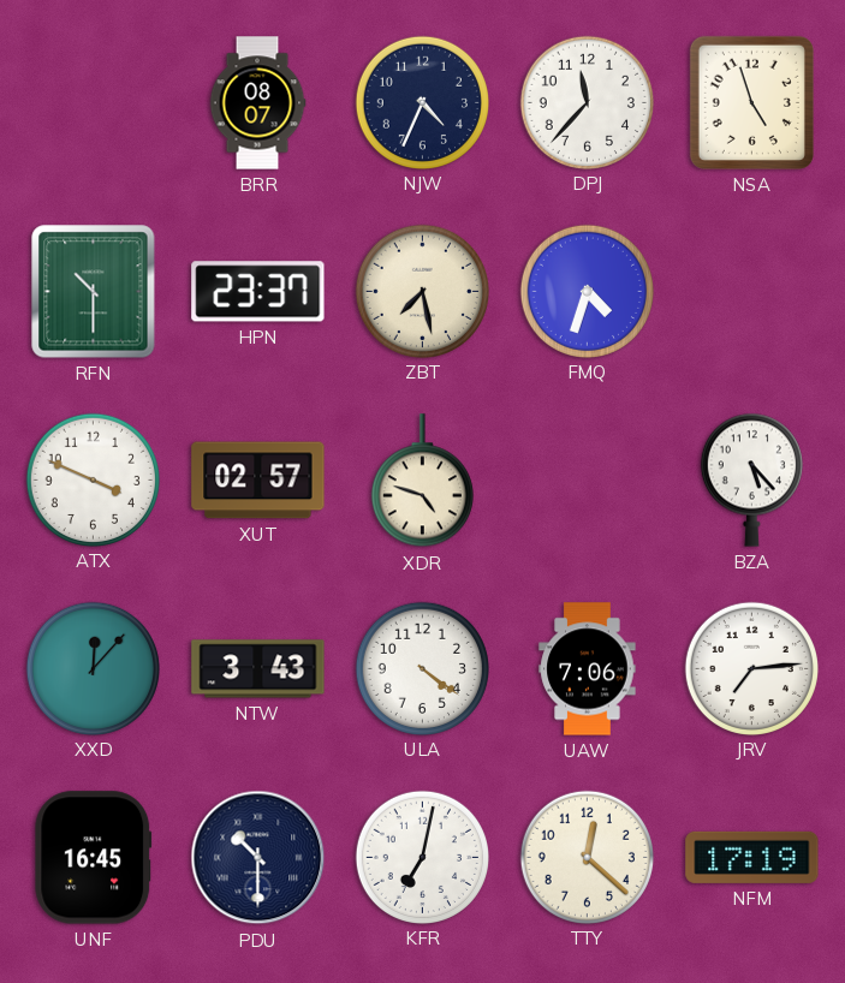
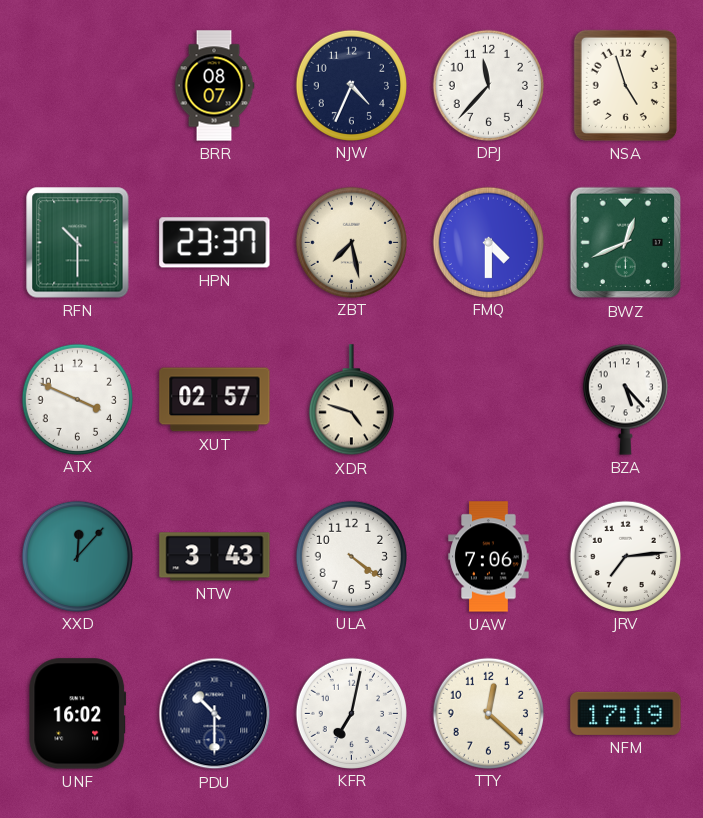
FMQ: 4:33 -> 4:30
BWZ: none -> 12:41
UNF: 16:45 -> 16:02
